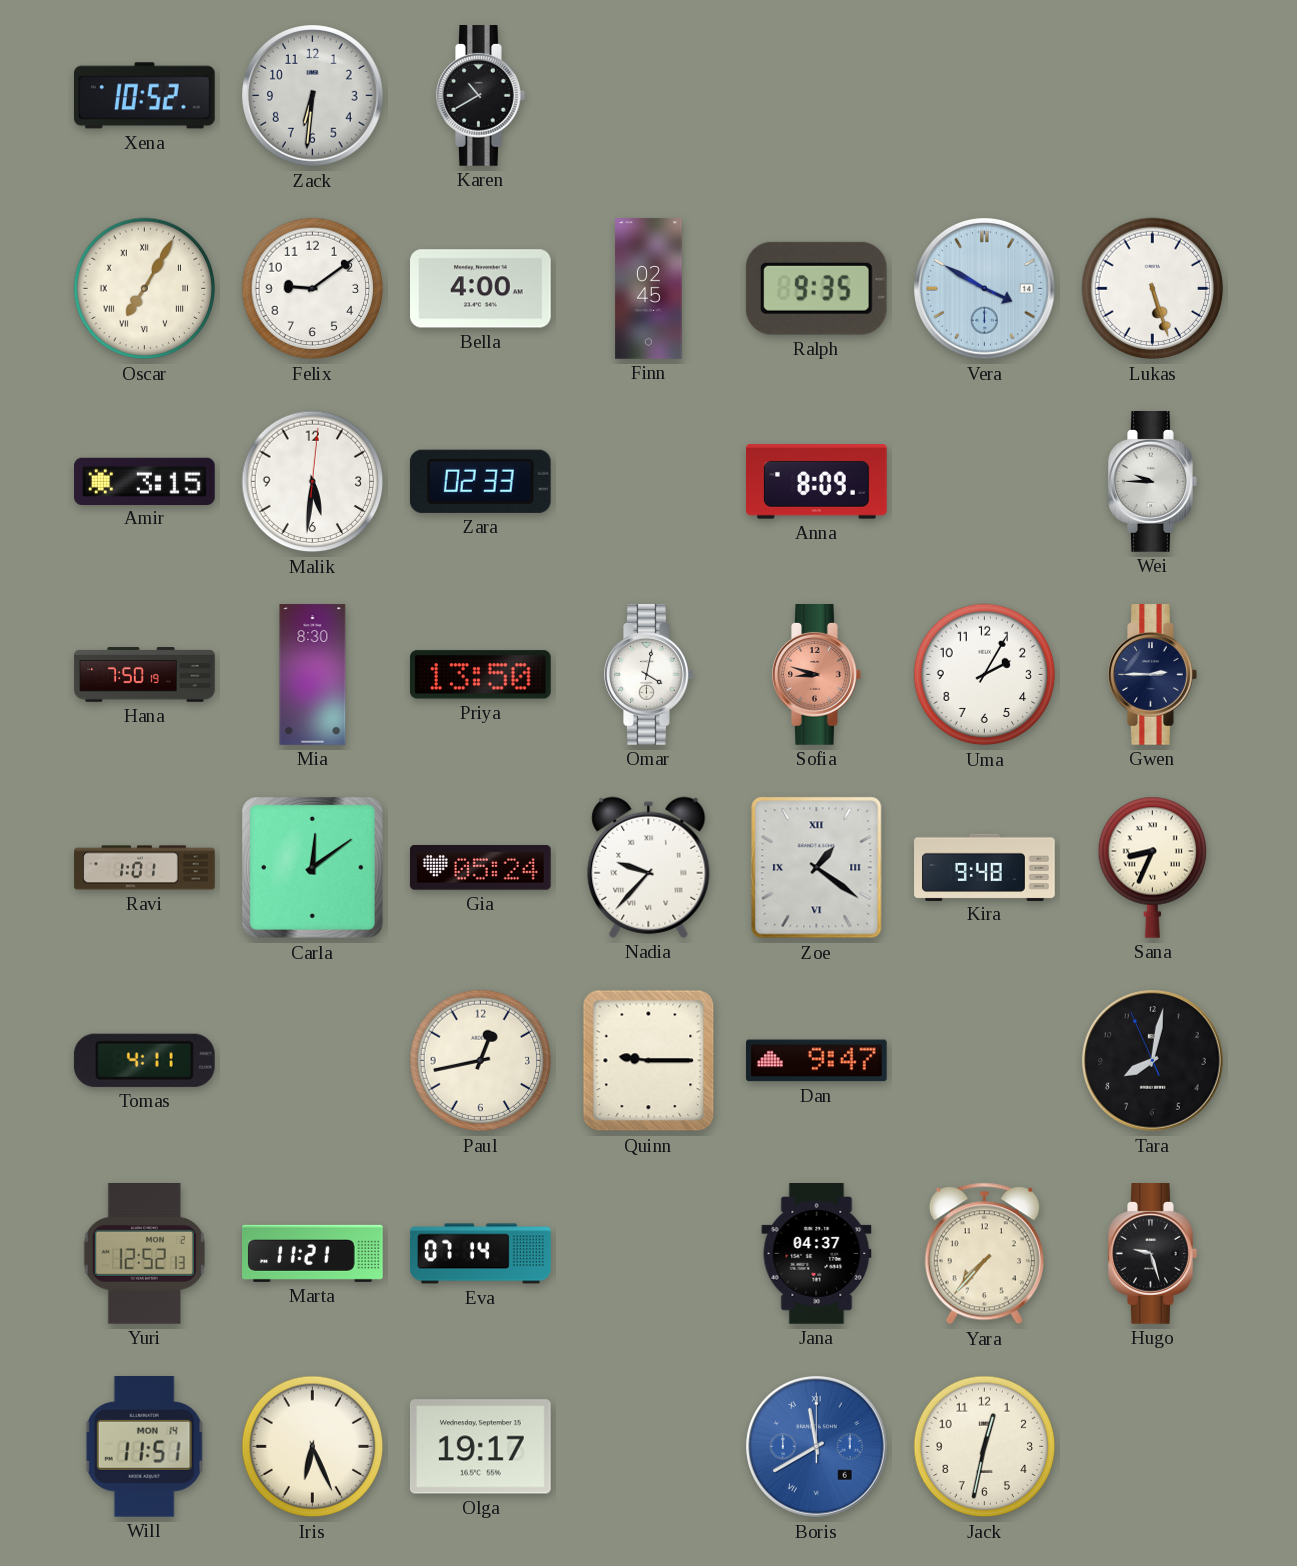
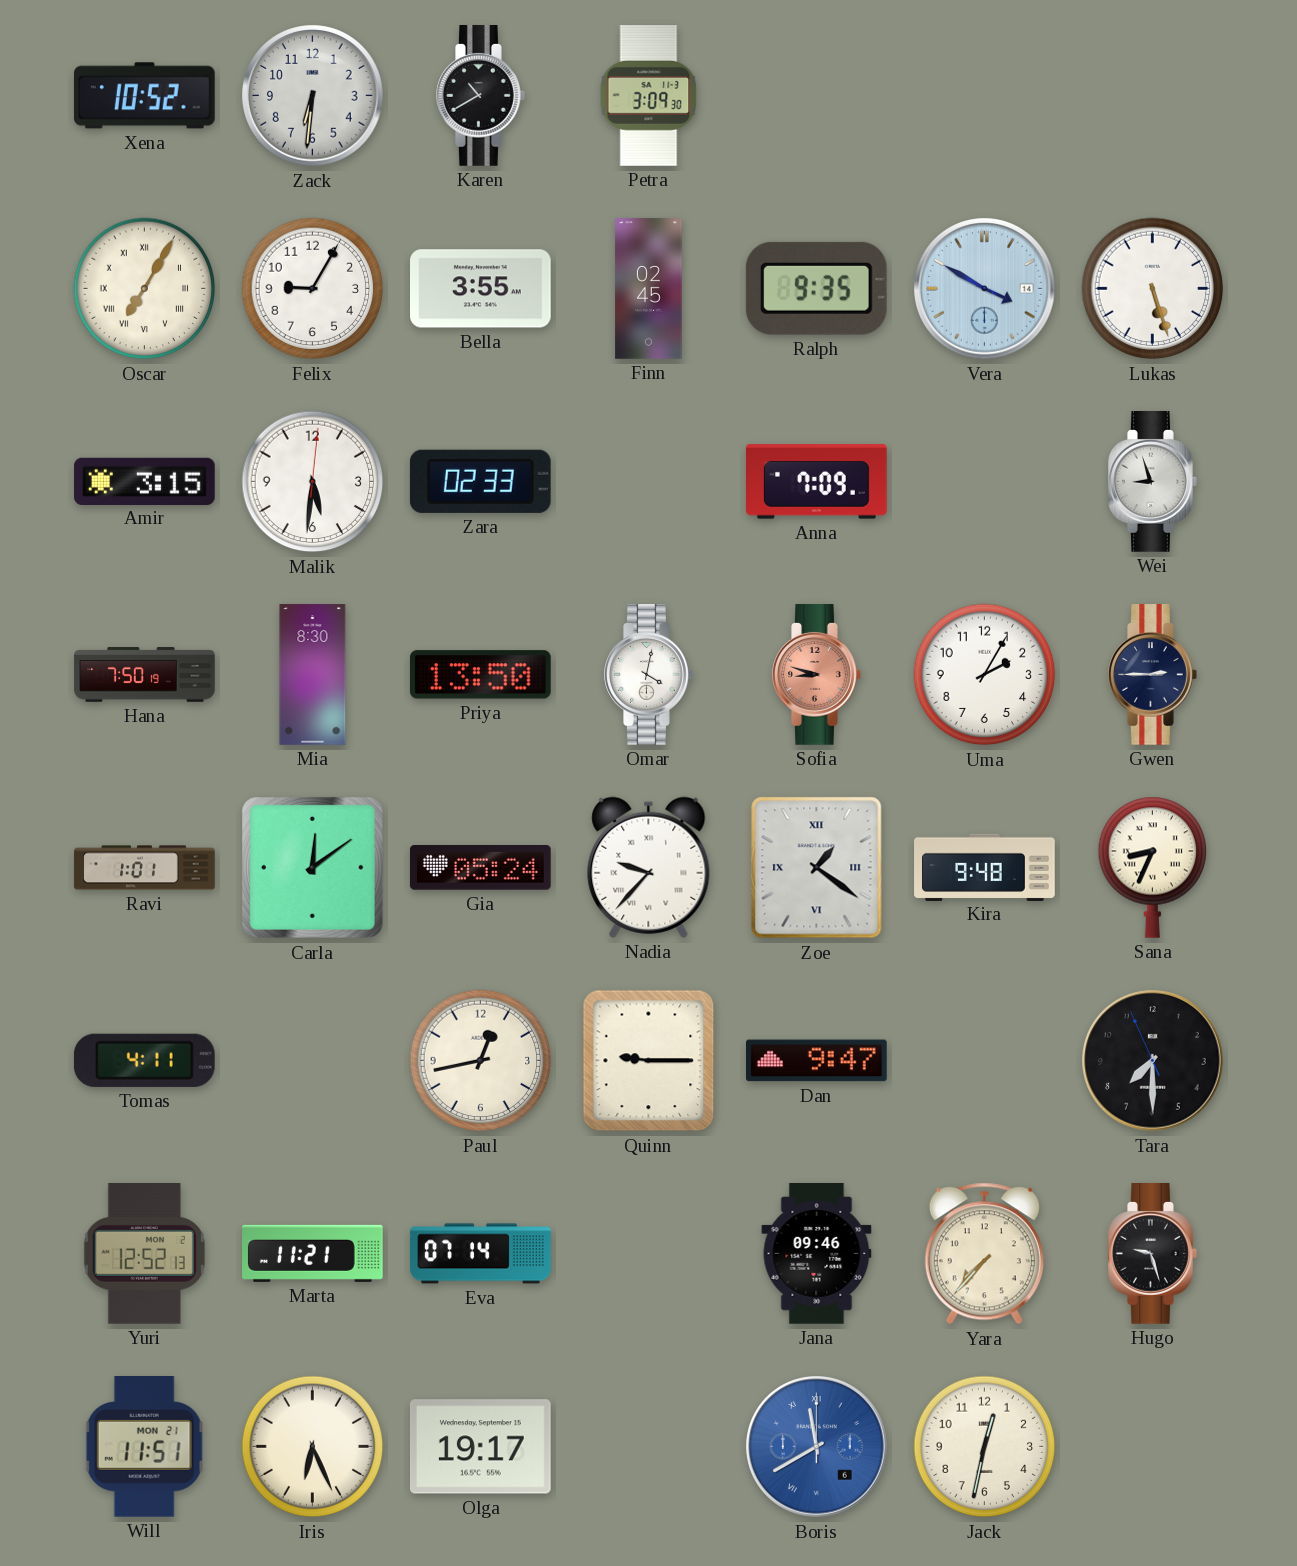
Petra: none -> 3:09
Felix: 9:09 -> 9:05
Bella: 4:00 -> 3:55
Anna: 8:09 -> 7:09
Wei: 9:45 -> 8:57
Tara: 8:01 -> 7:29
Jana: 04:37 -> 09:46
Will date: MON 14 -> MON 21
